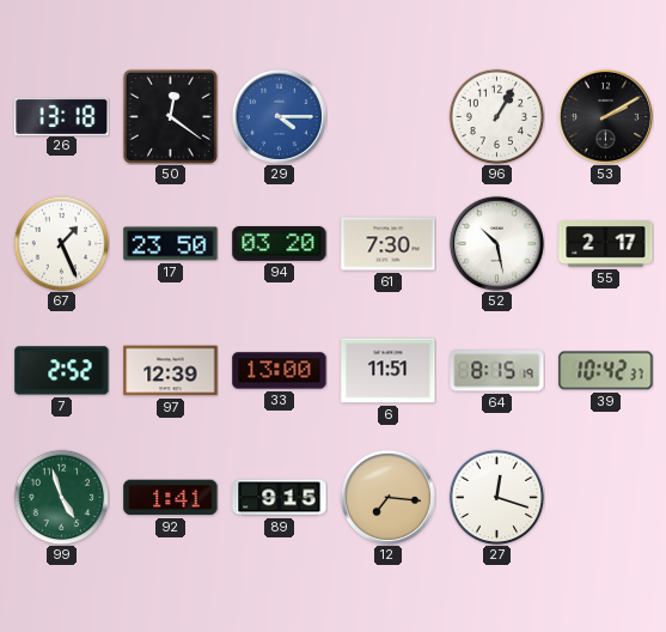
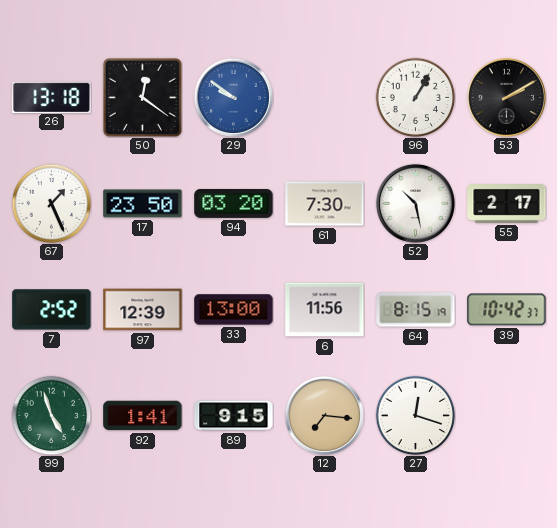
29: 4:15 -> 9:51
6: 11:51 -> 11:56
